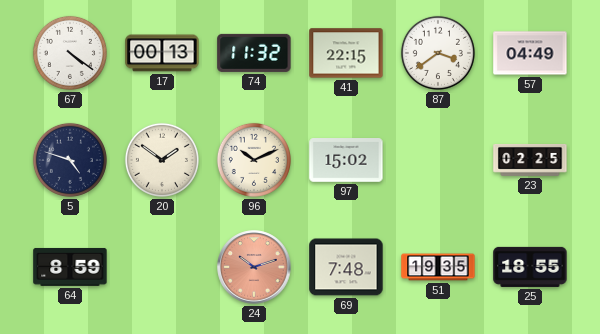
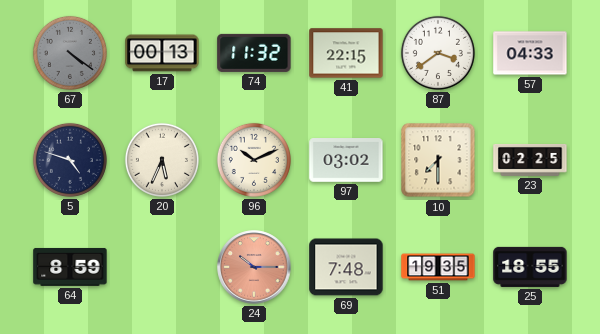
67 dial: white -> grey
57: 04:49 -> 04:33
20: 1:51 -> 5:34
97: 15:02 -> 03:02
10: none -> 7:30
24: 10:12 -> 10:15
